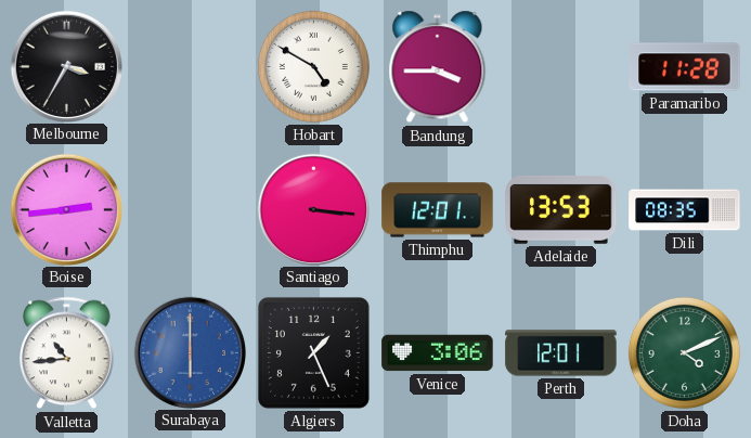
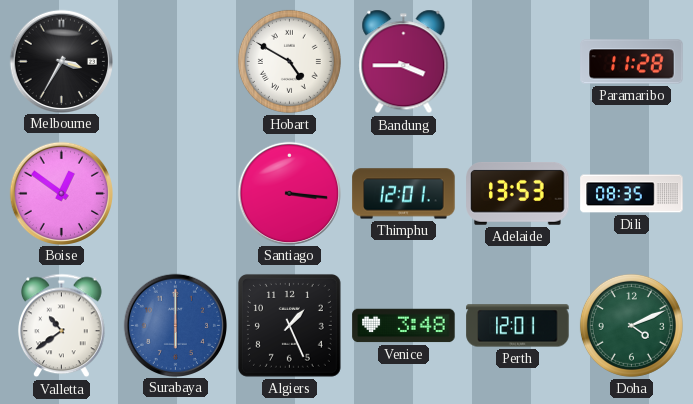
Boise: 2:44 -> 12:51
Valletta: 10:44 -> 10:39
Venice: 3:06 -> 3:48
